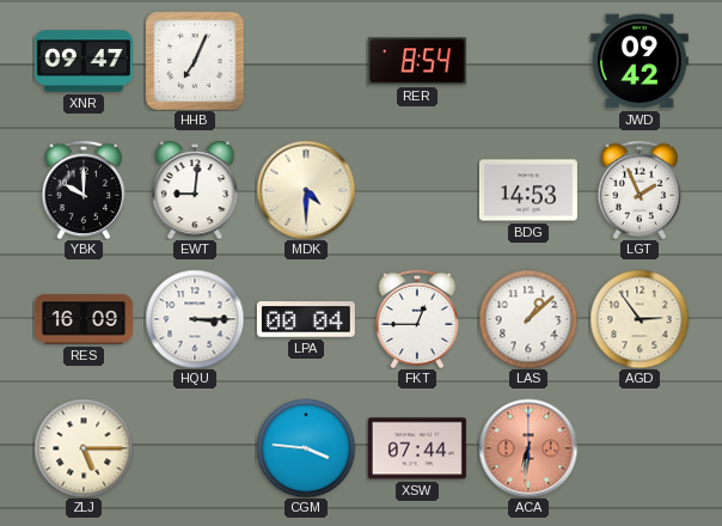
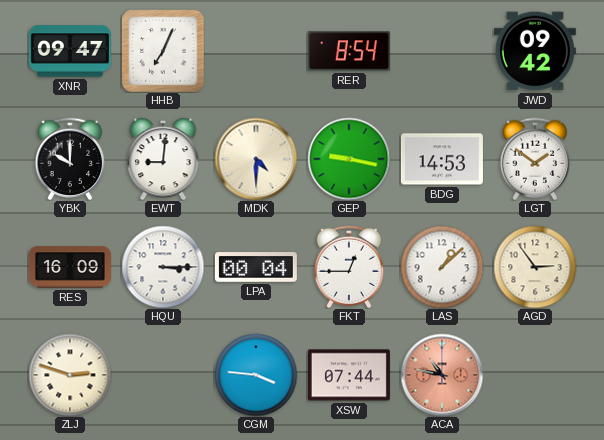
GEP: none -> 9:17
LGT: 1:56 -> 1:51
ZLJ: 5:15 -> 2:48
ACA: 6:31 -> 10:47
